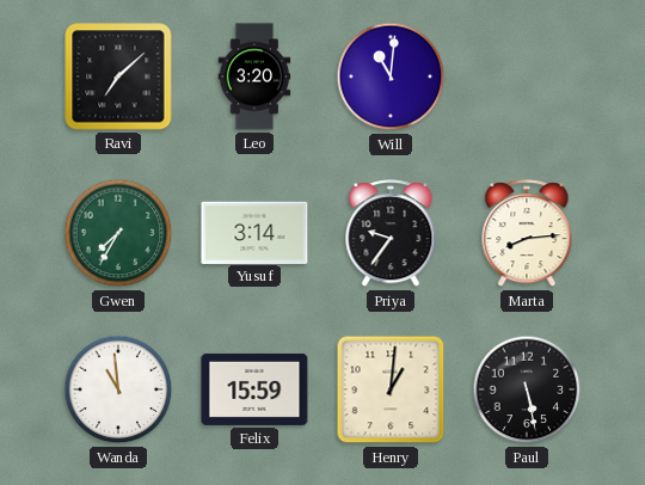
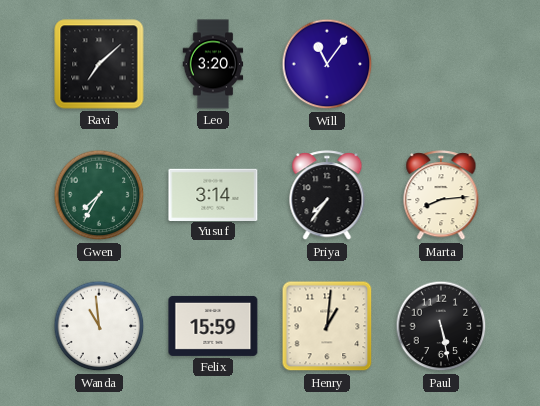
Will: 11:01 -> 11:06
Priya: 9:36 -> 7:36
